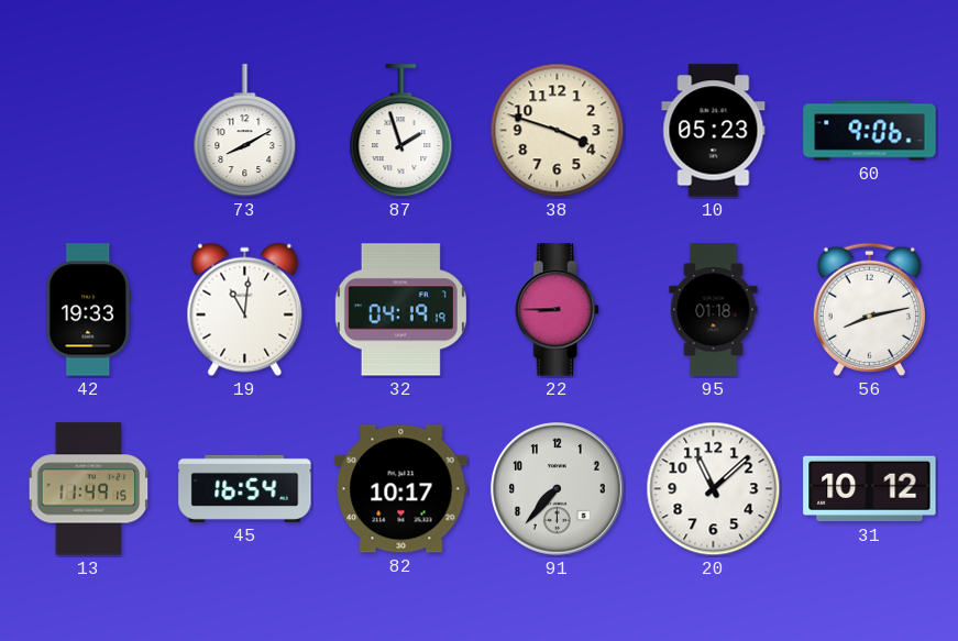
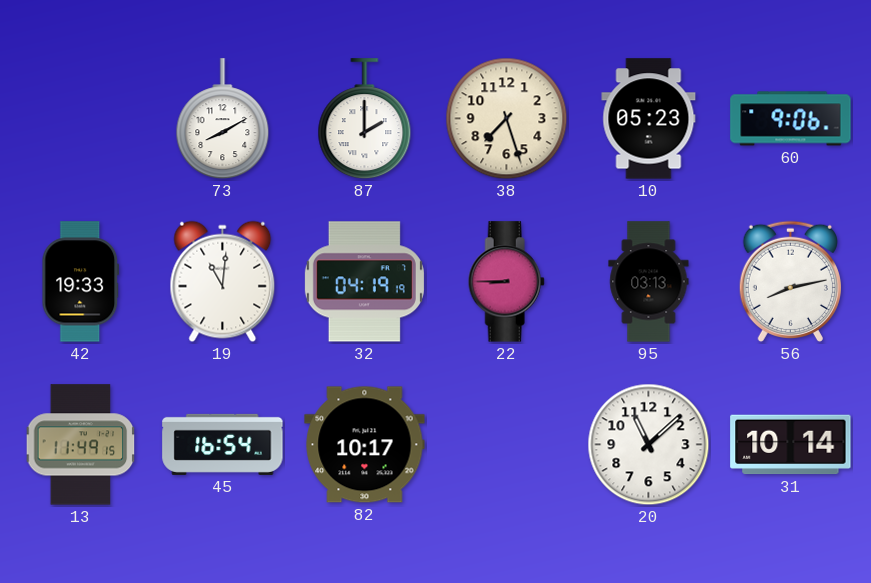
87: 1:57 -> 2:00
38: 3:48 -> 7:27
95: 01:18 -> 03:13
91: 7:37 -> none
31: 10:12 -> 10:14
